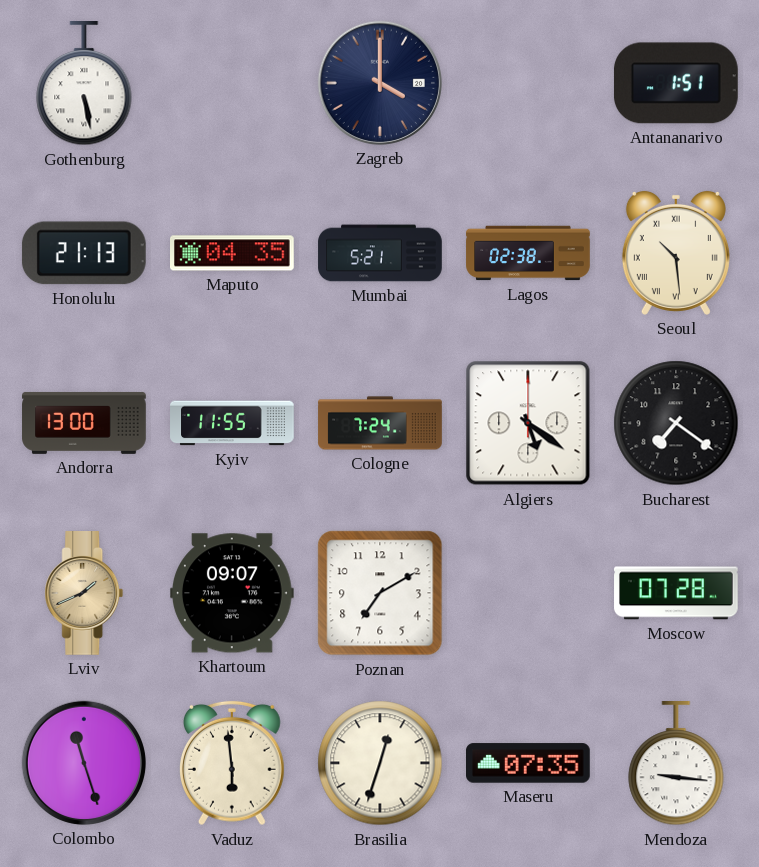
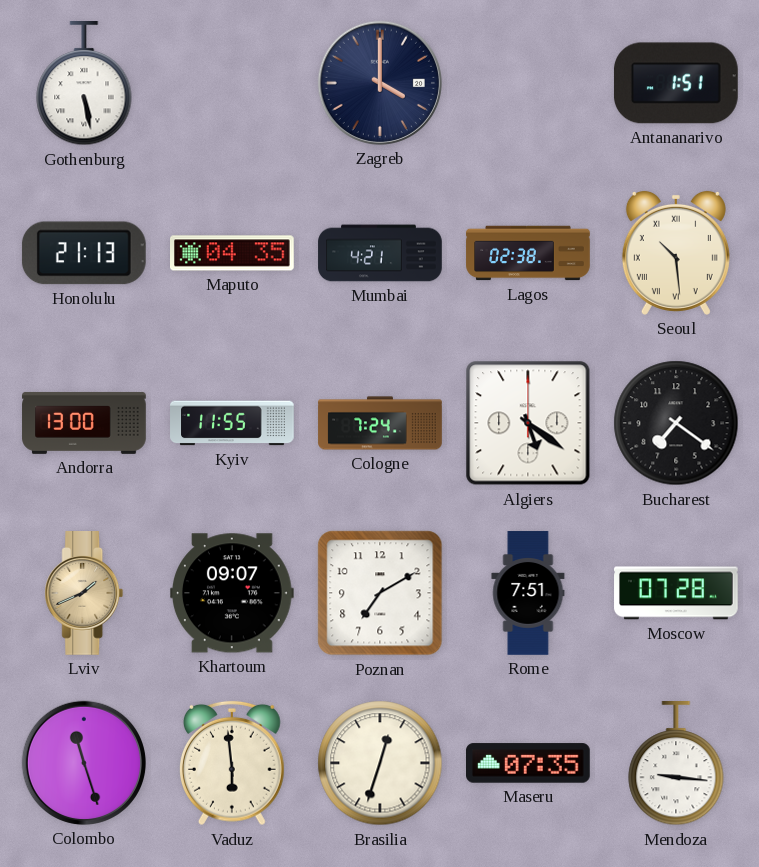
Mumbai: 5:21 -> 4:21
Rome: none -> 7:51
